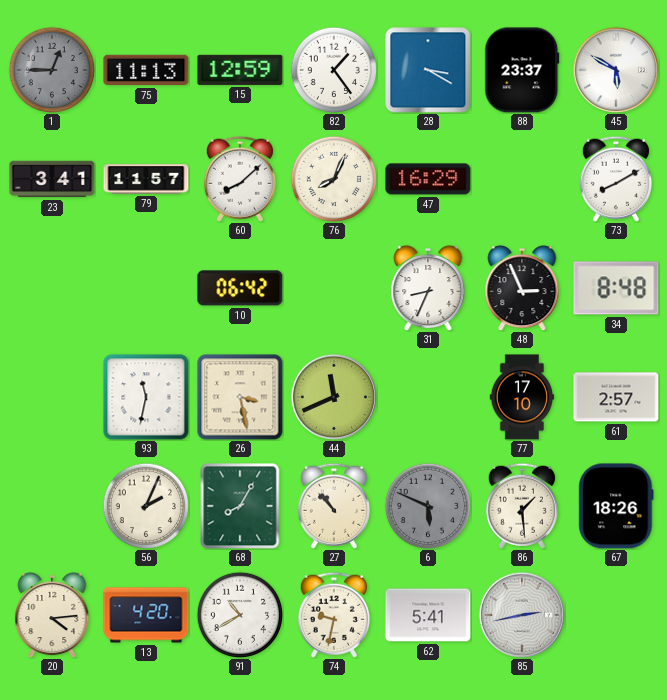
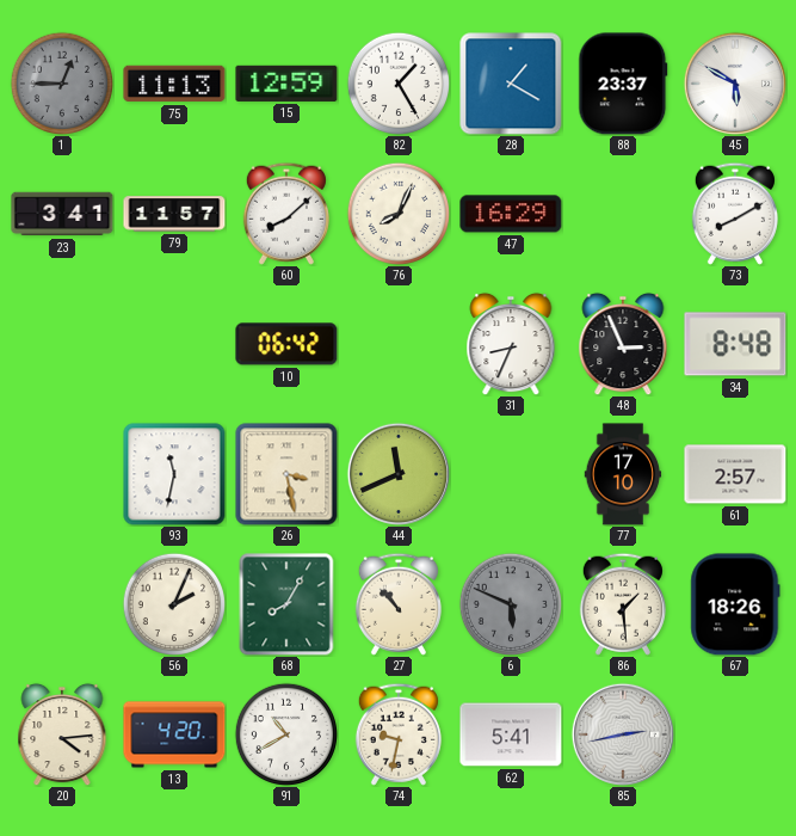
82: 1:24 -> 1:25
28: 3:20 -> 1:20
